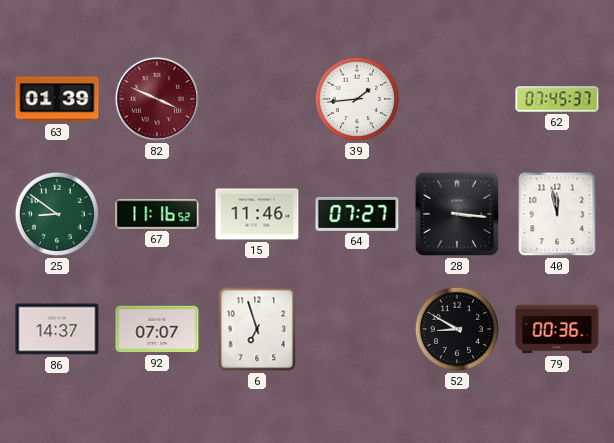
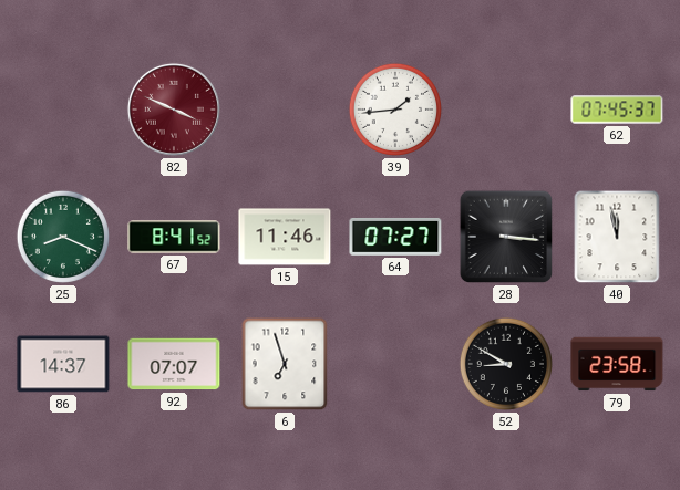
63: 01:39 -> none
25: 8:51 -> 8:19
67: 11:16 -> 8:41
79: 00:36 -> 23:58
